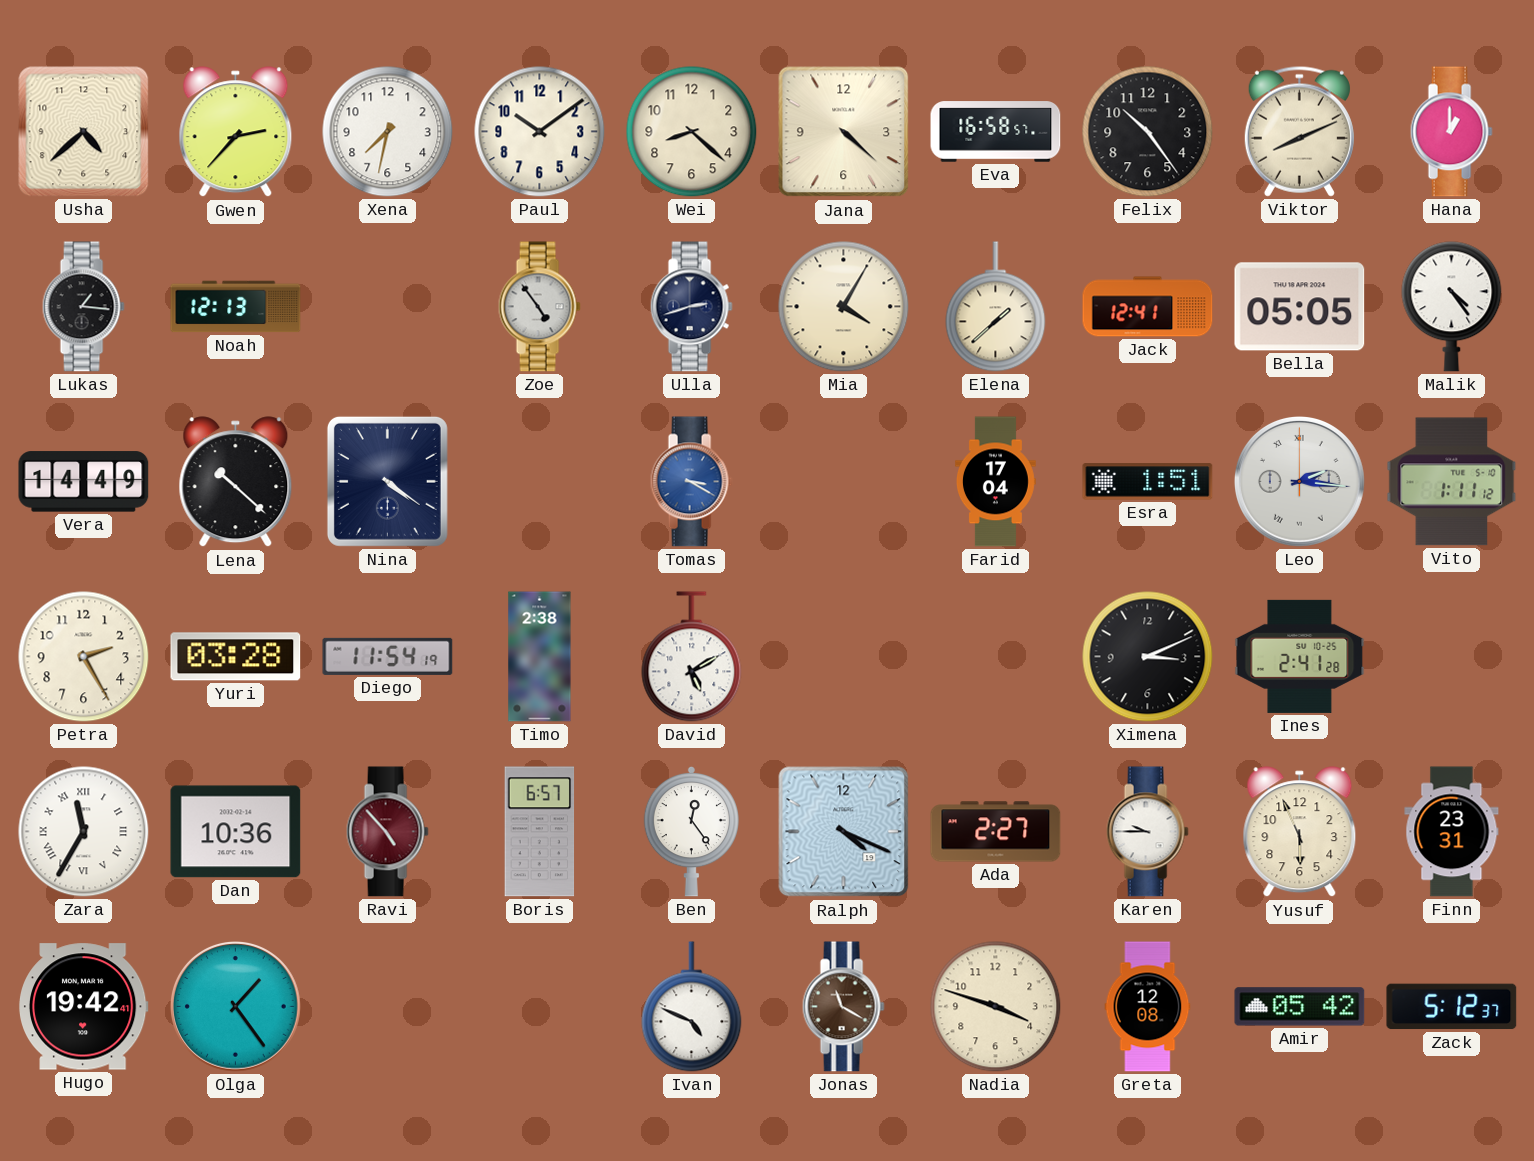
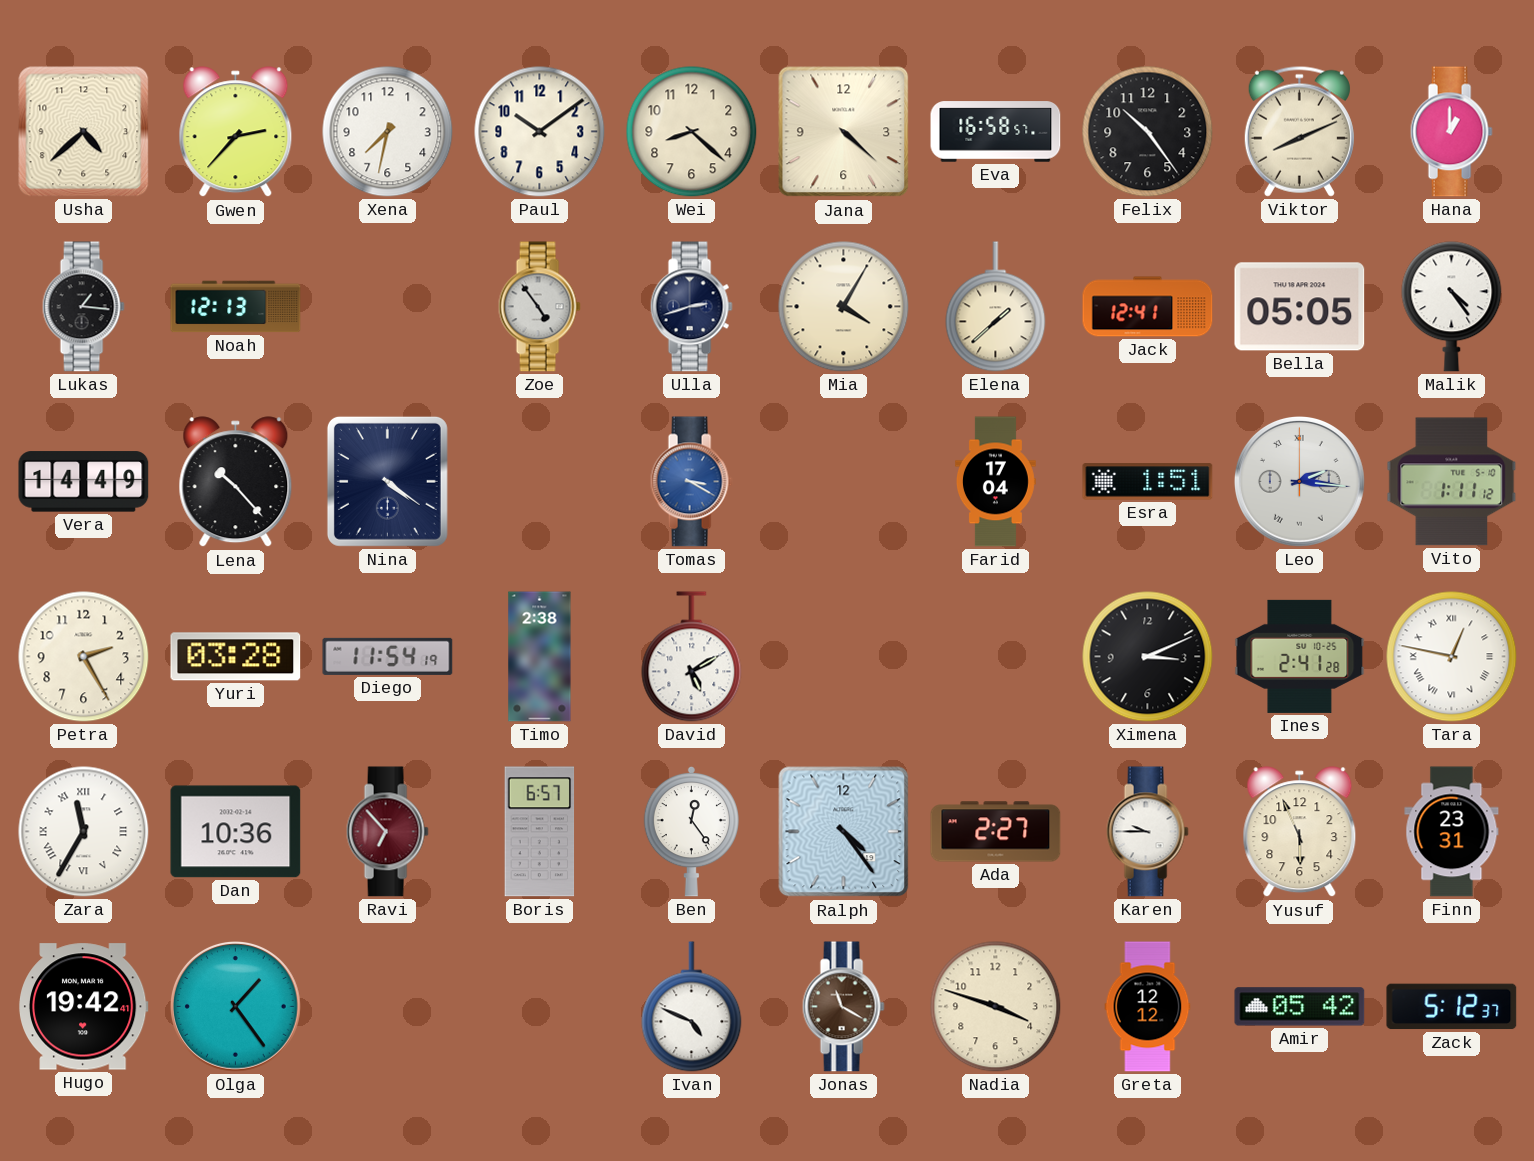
Lena: 10:22 -> 10:23
Tara: none -> 12:47
Ravi: 4:53 -> 6:53
Ralph: 4:19 -> 4:24
Greta: 12:08 -> 12:12
